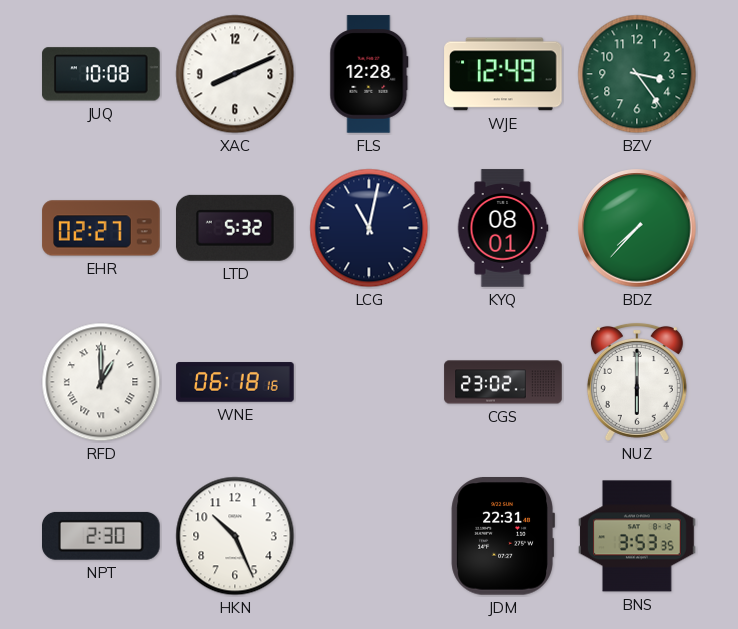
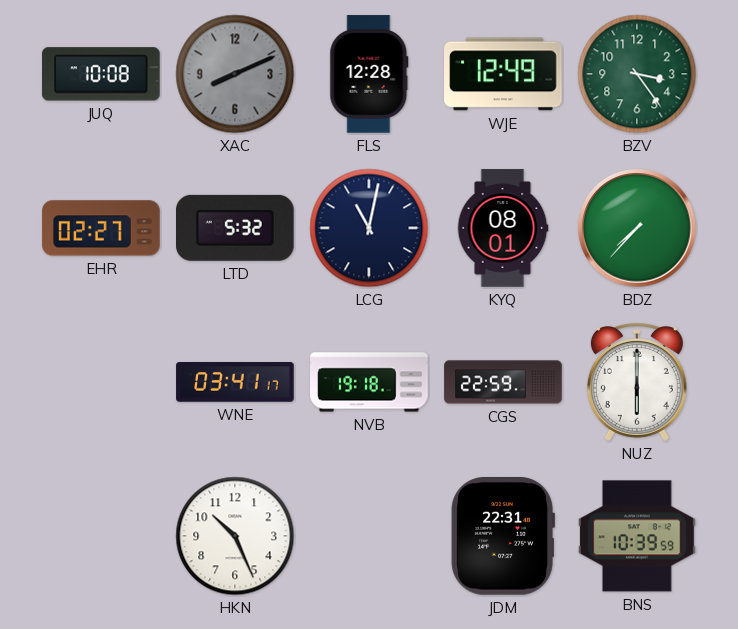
XAC dial: white -> grey
RFD: 1:00 -> none
WNE: 06:18 -> 03:41
NVB: none -> 19:18
CGS: 23:02 -> 22:59
NPT: 2:30 -> none
BNS: 3:53 -> 10:39
